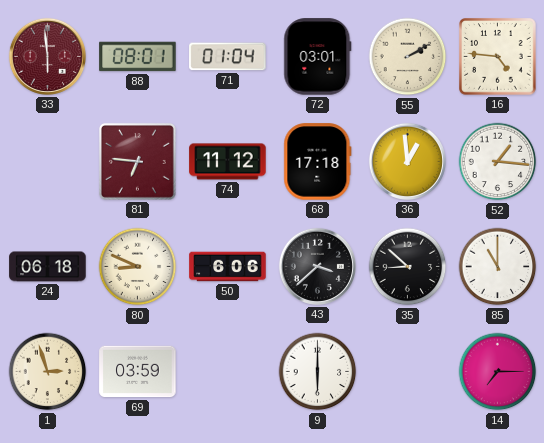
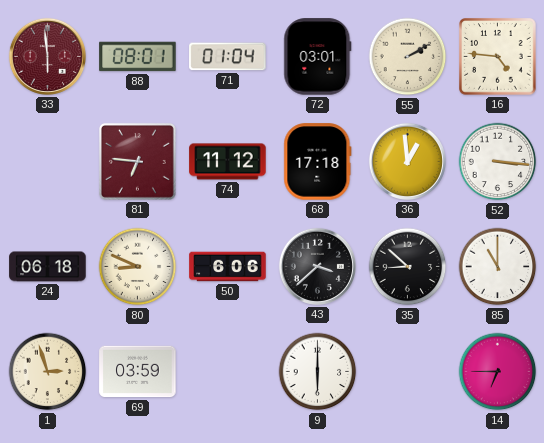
52: 1:16 -> 3:16
14: 7:15 -> 6:45
